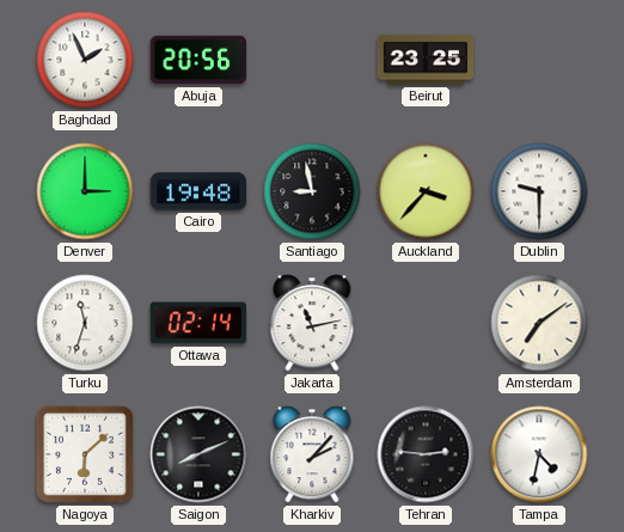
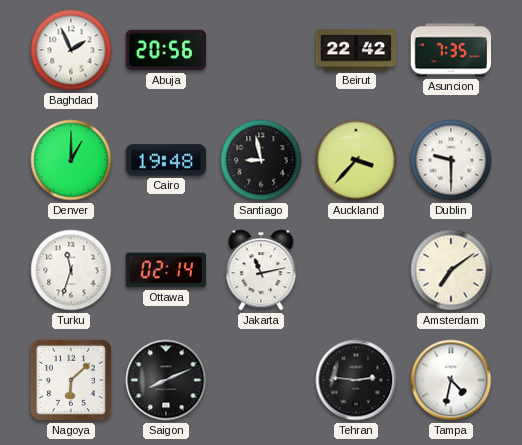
Beirut: 23:25 -> 22:42
Asuncion: none -> 7:35
Denver: 3:00 -> 1:00
Kharkiv: 2:07 -> none
